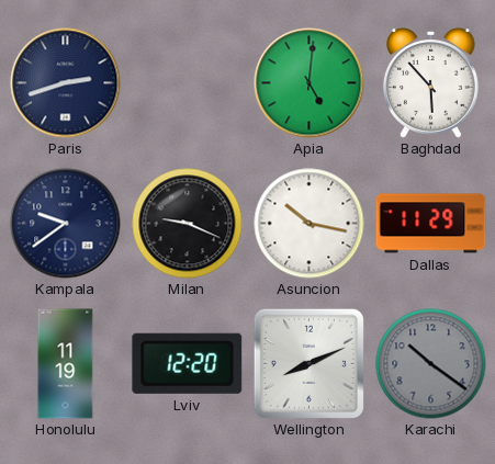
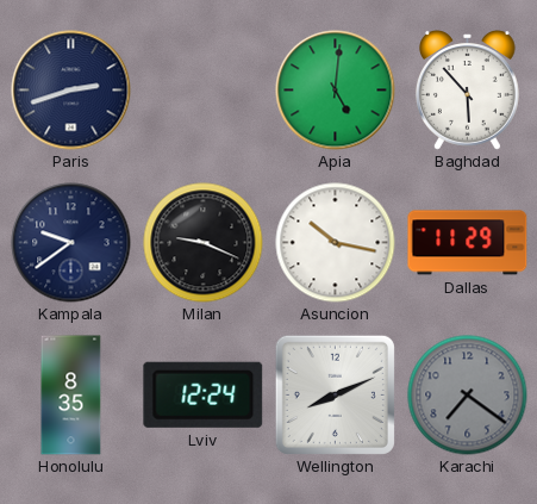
Honolulu: 11:19 -> 8:35
Lviv: 12:20 -> 12:24
Karachi: 10:21 -> 7:21
